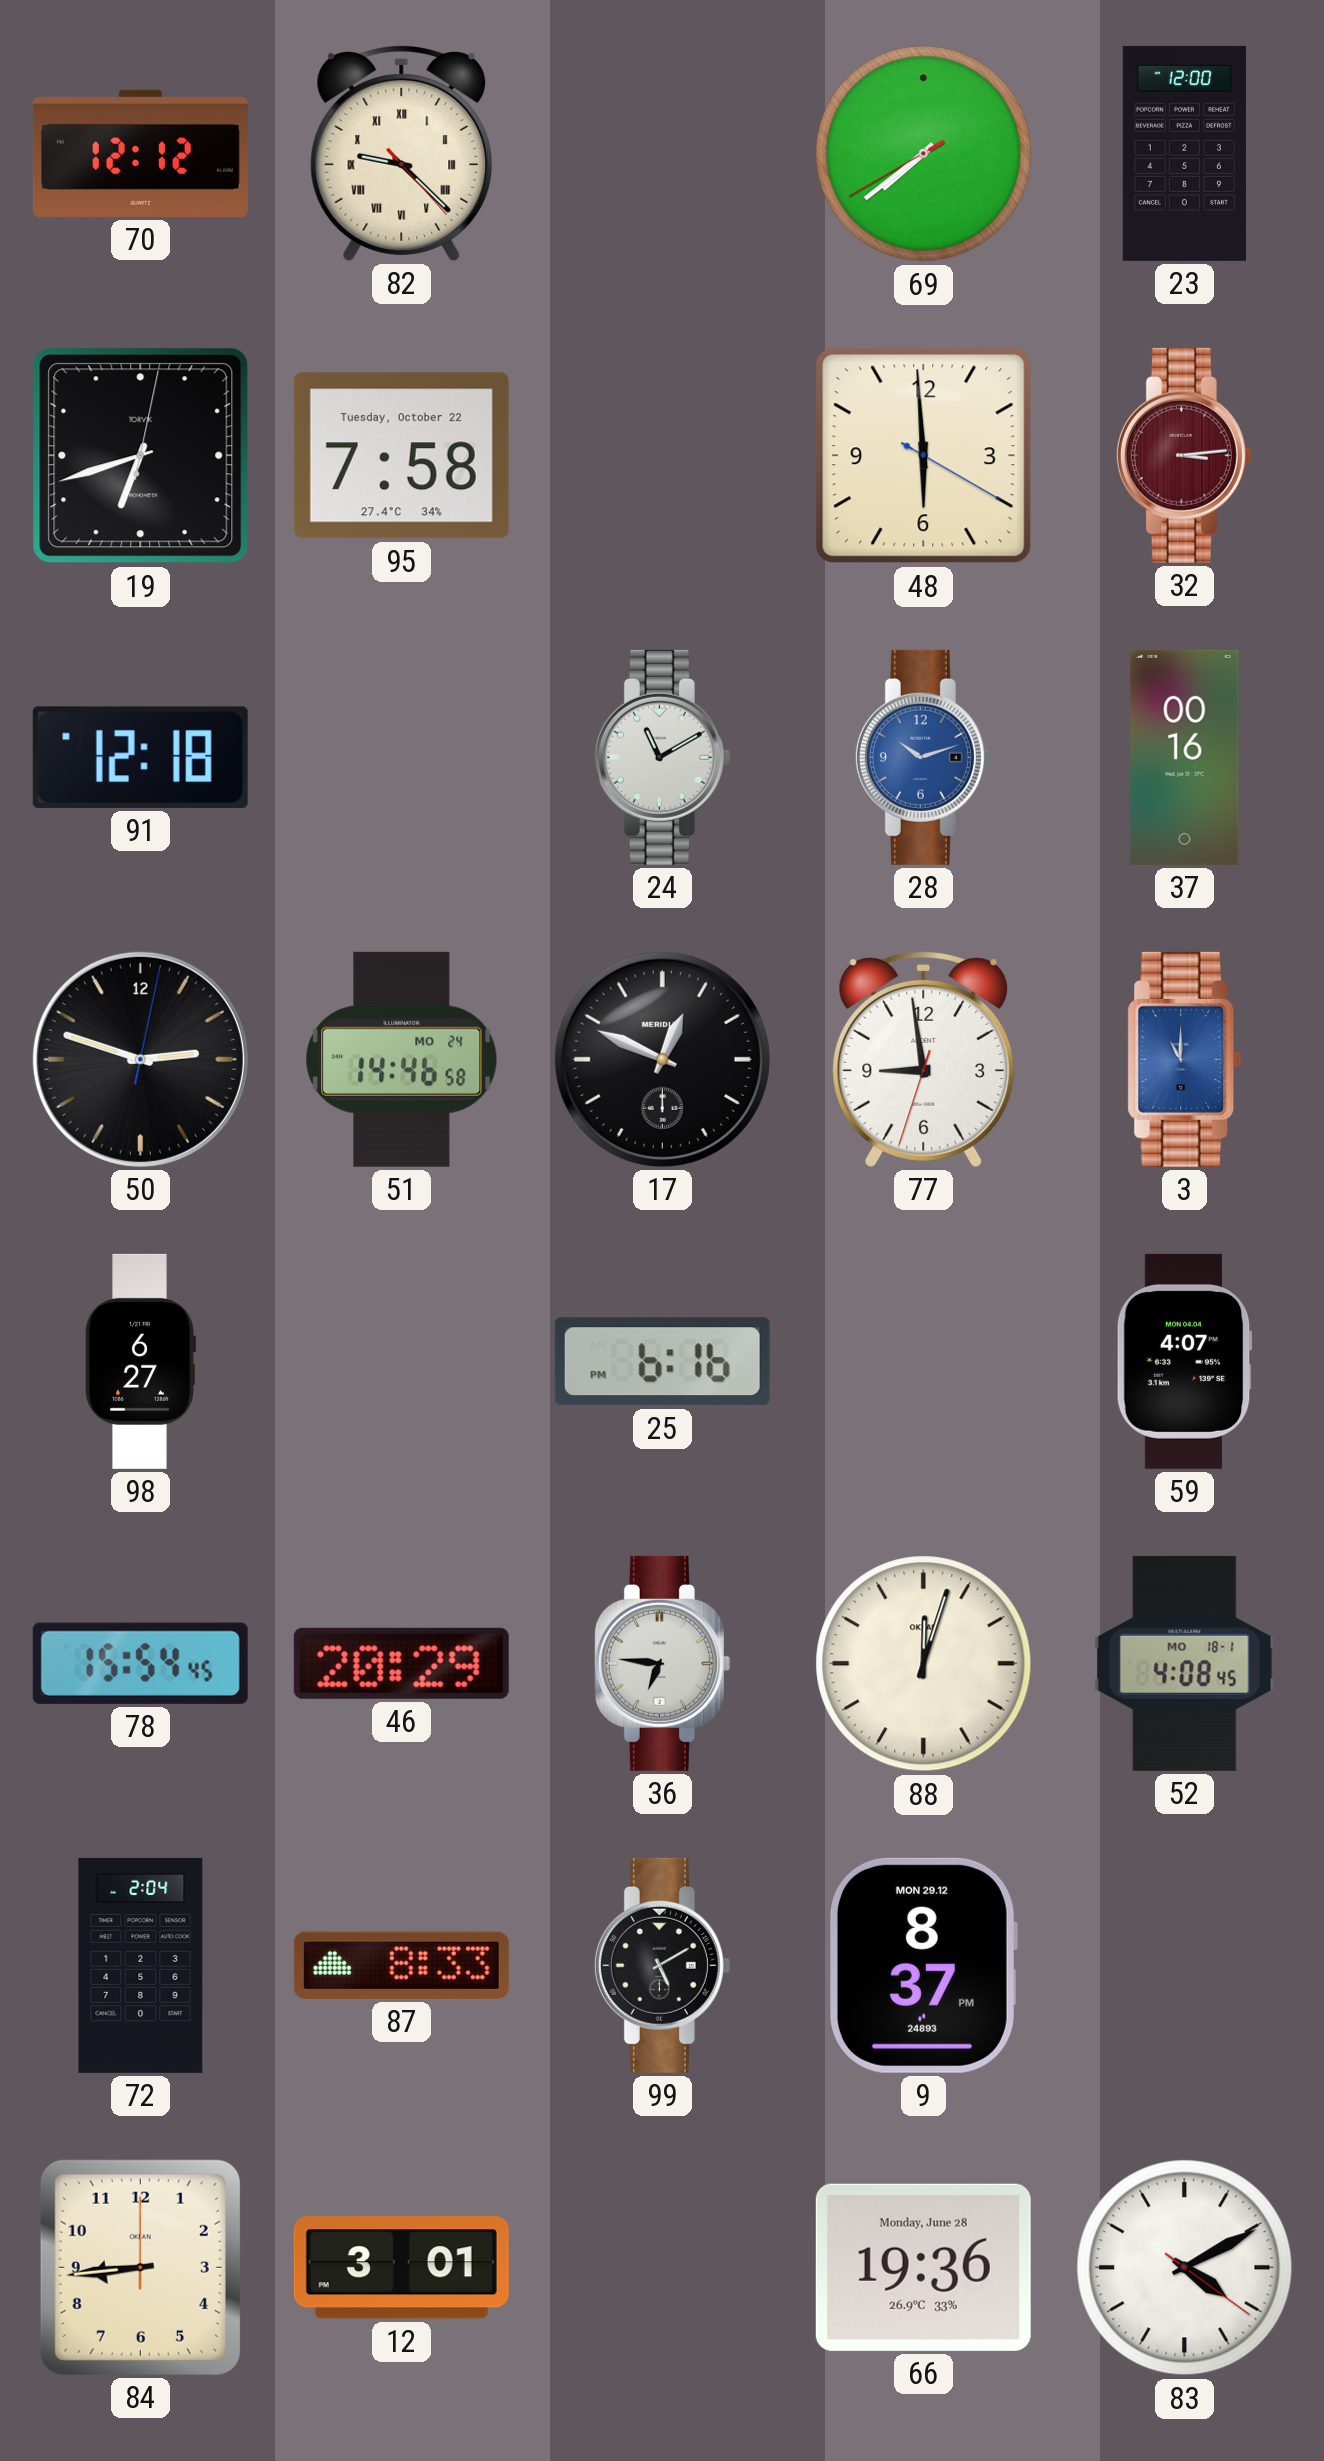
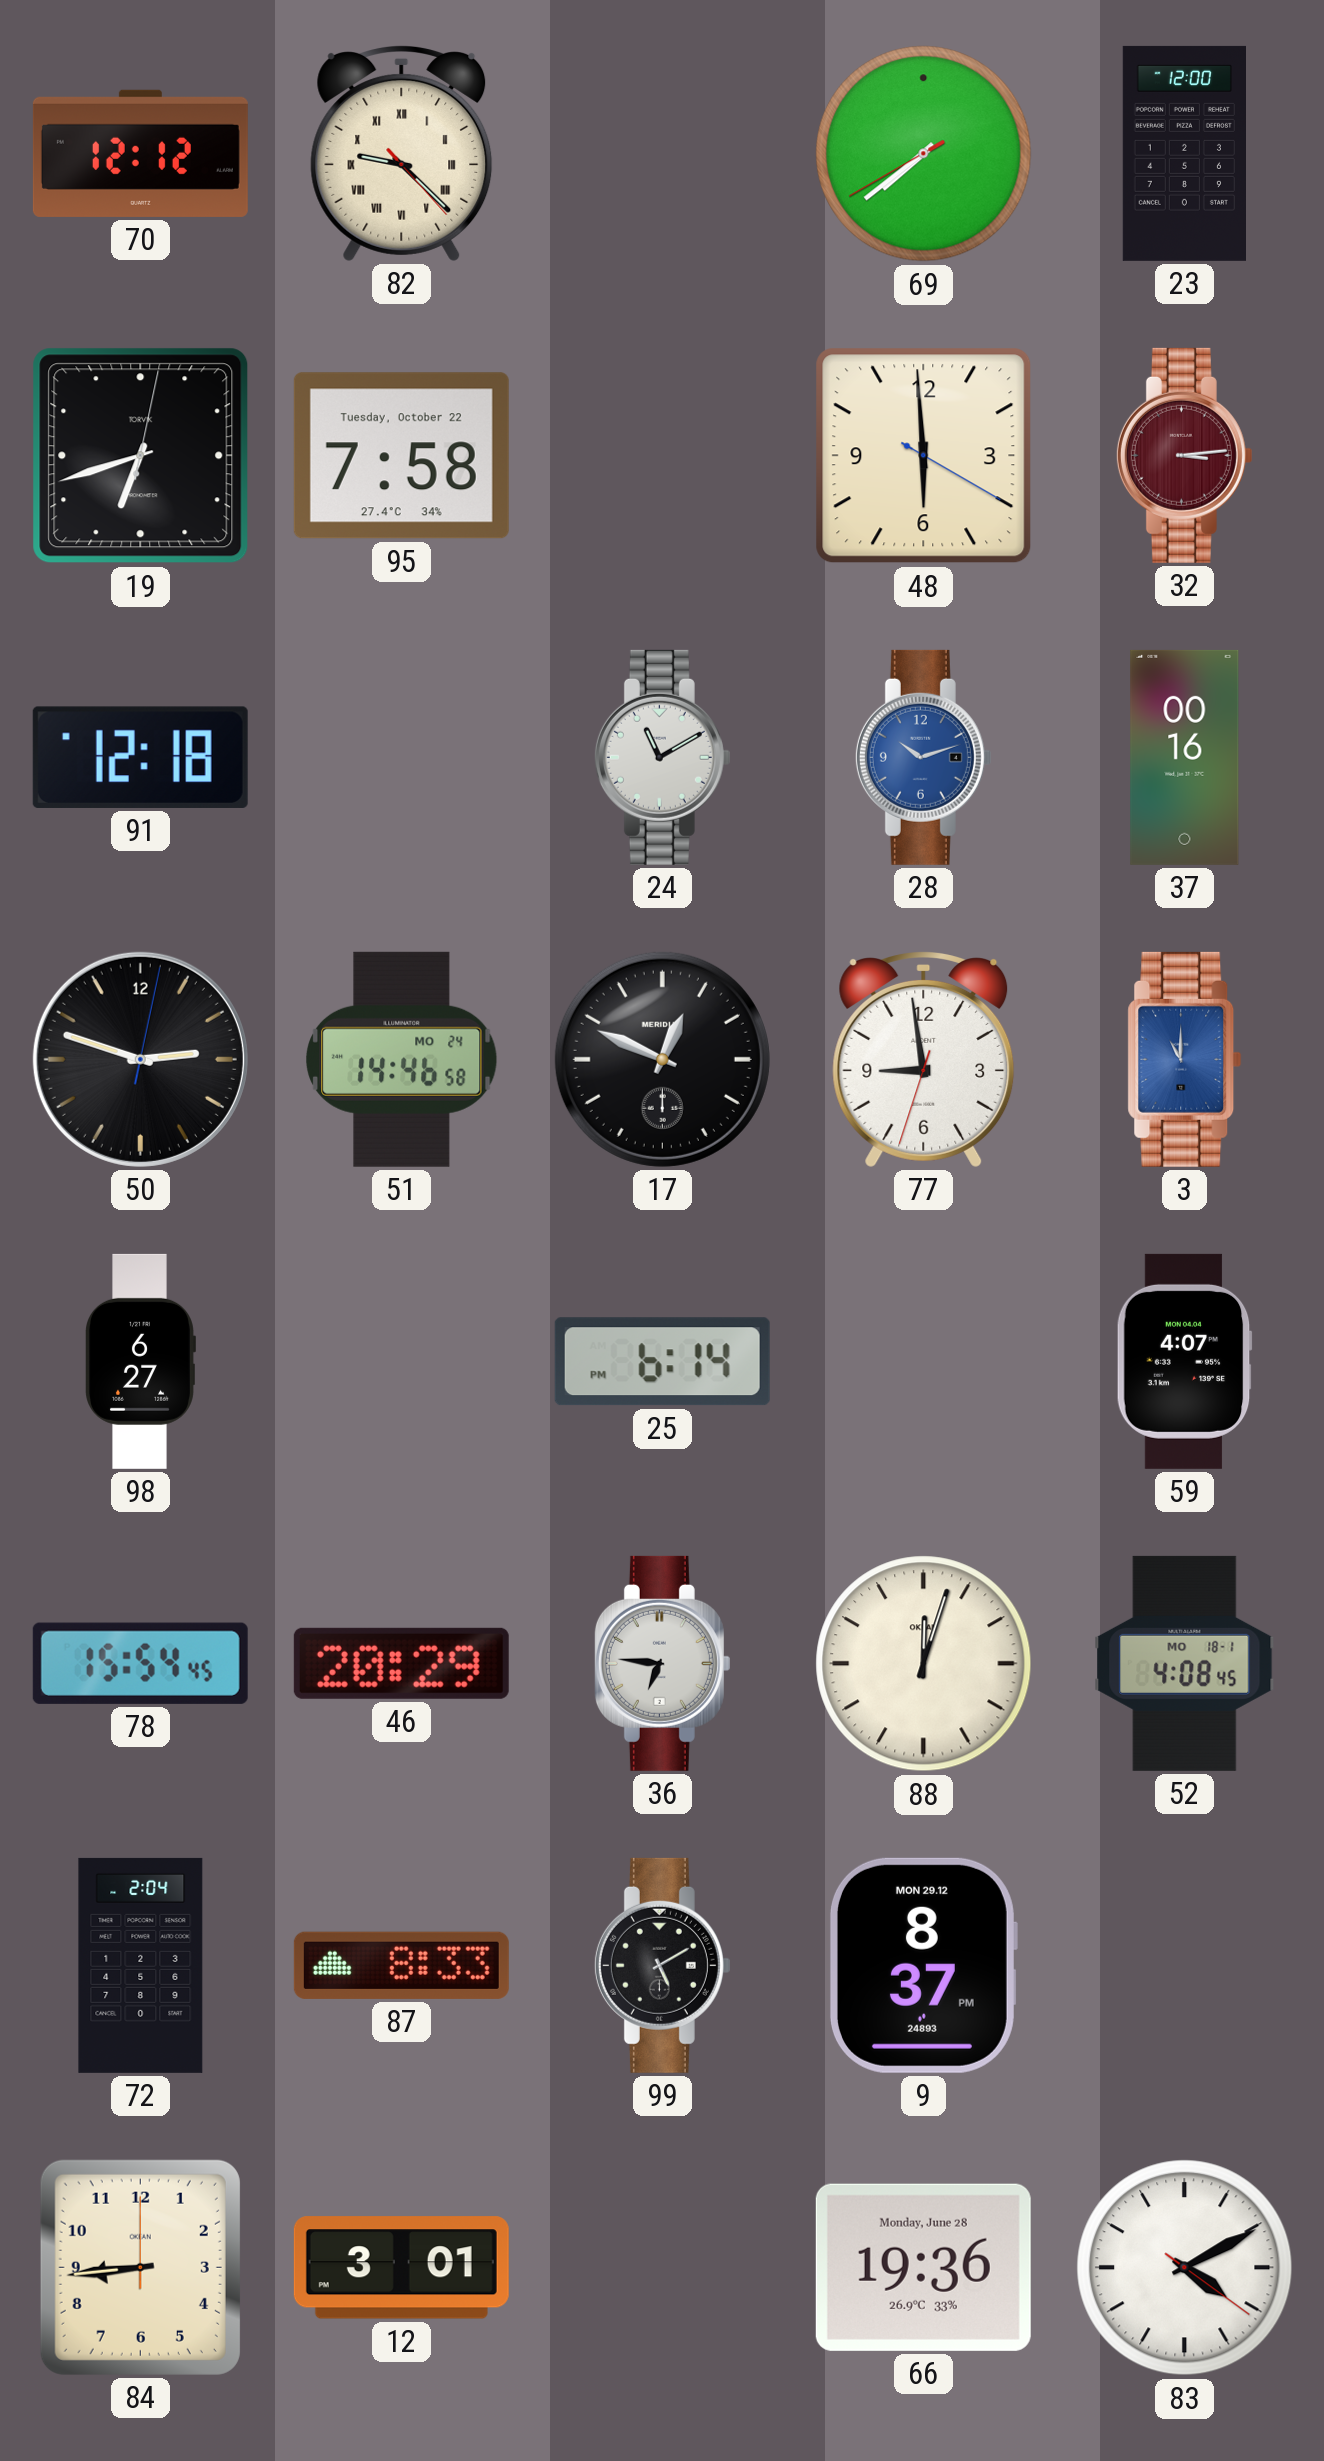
25: 6:16 -> 6:14
